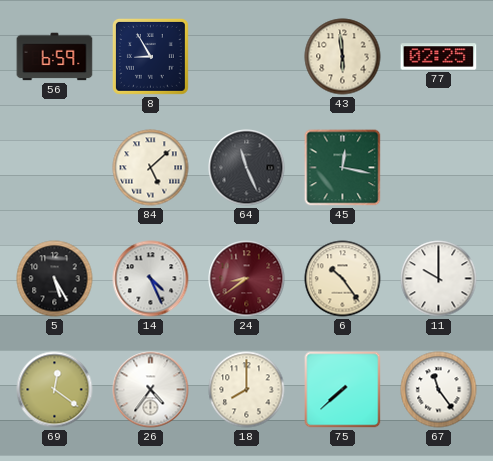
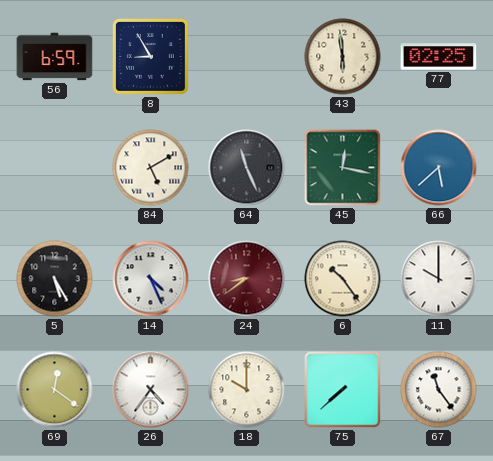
84: 5:08 -> 5:10
66: none -> 5:38
18: 8:00 -> 10:00
